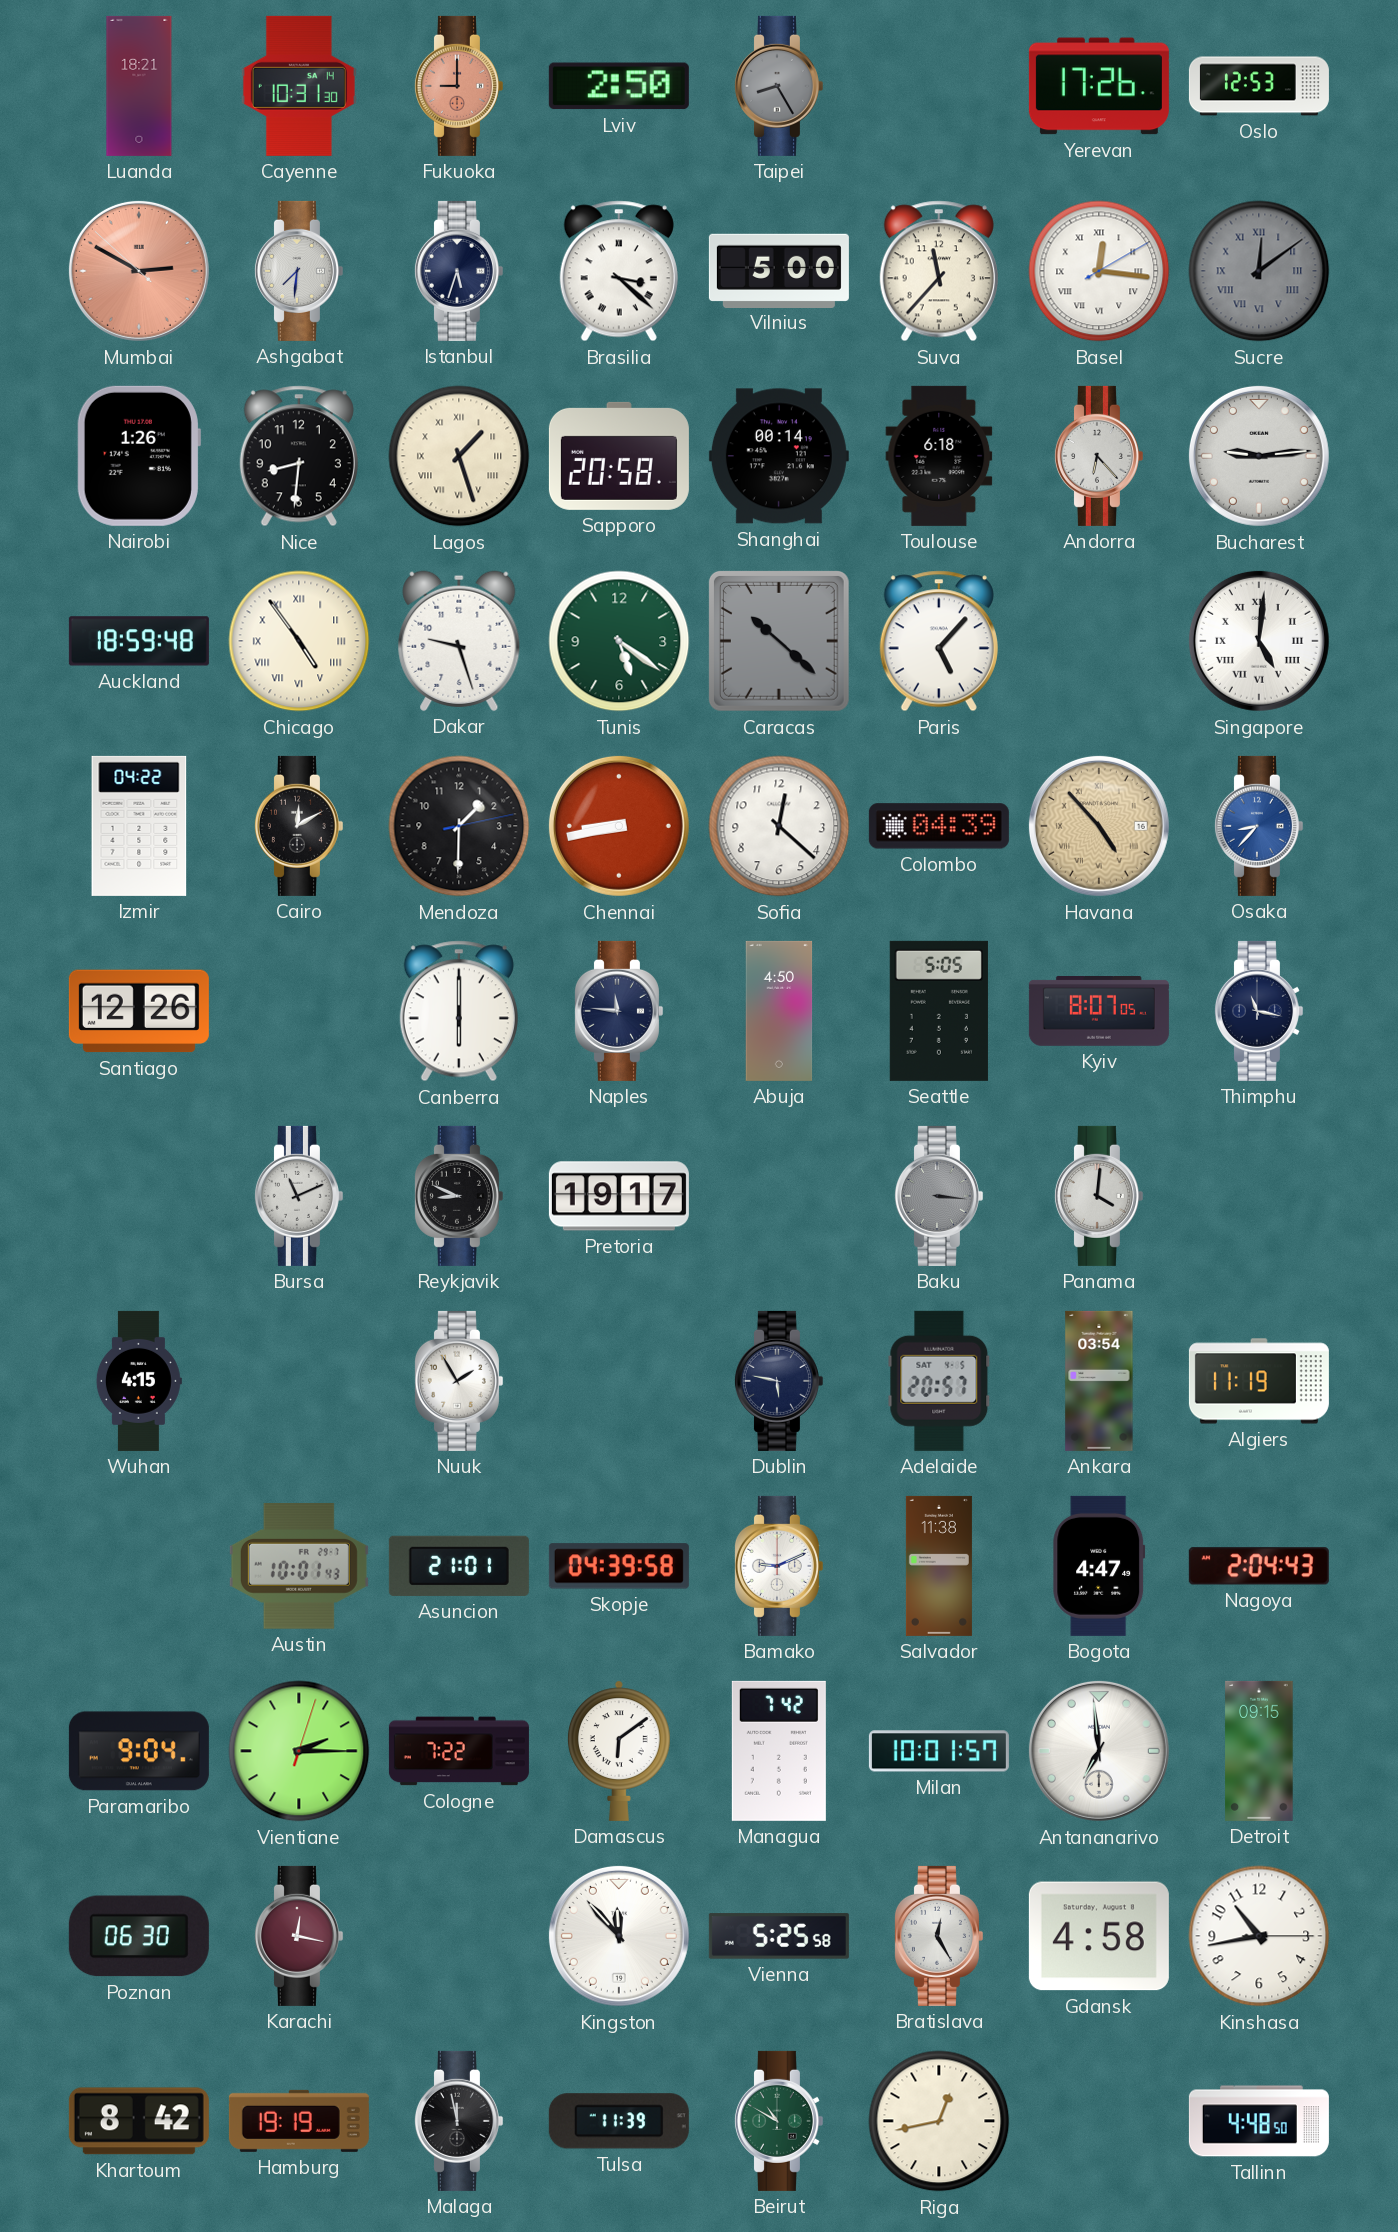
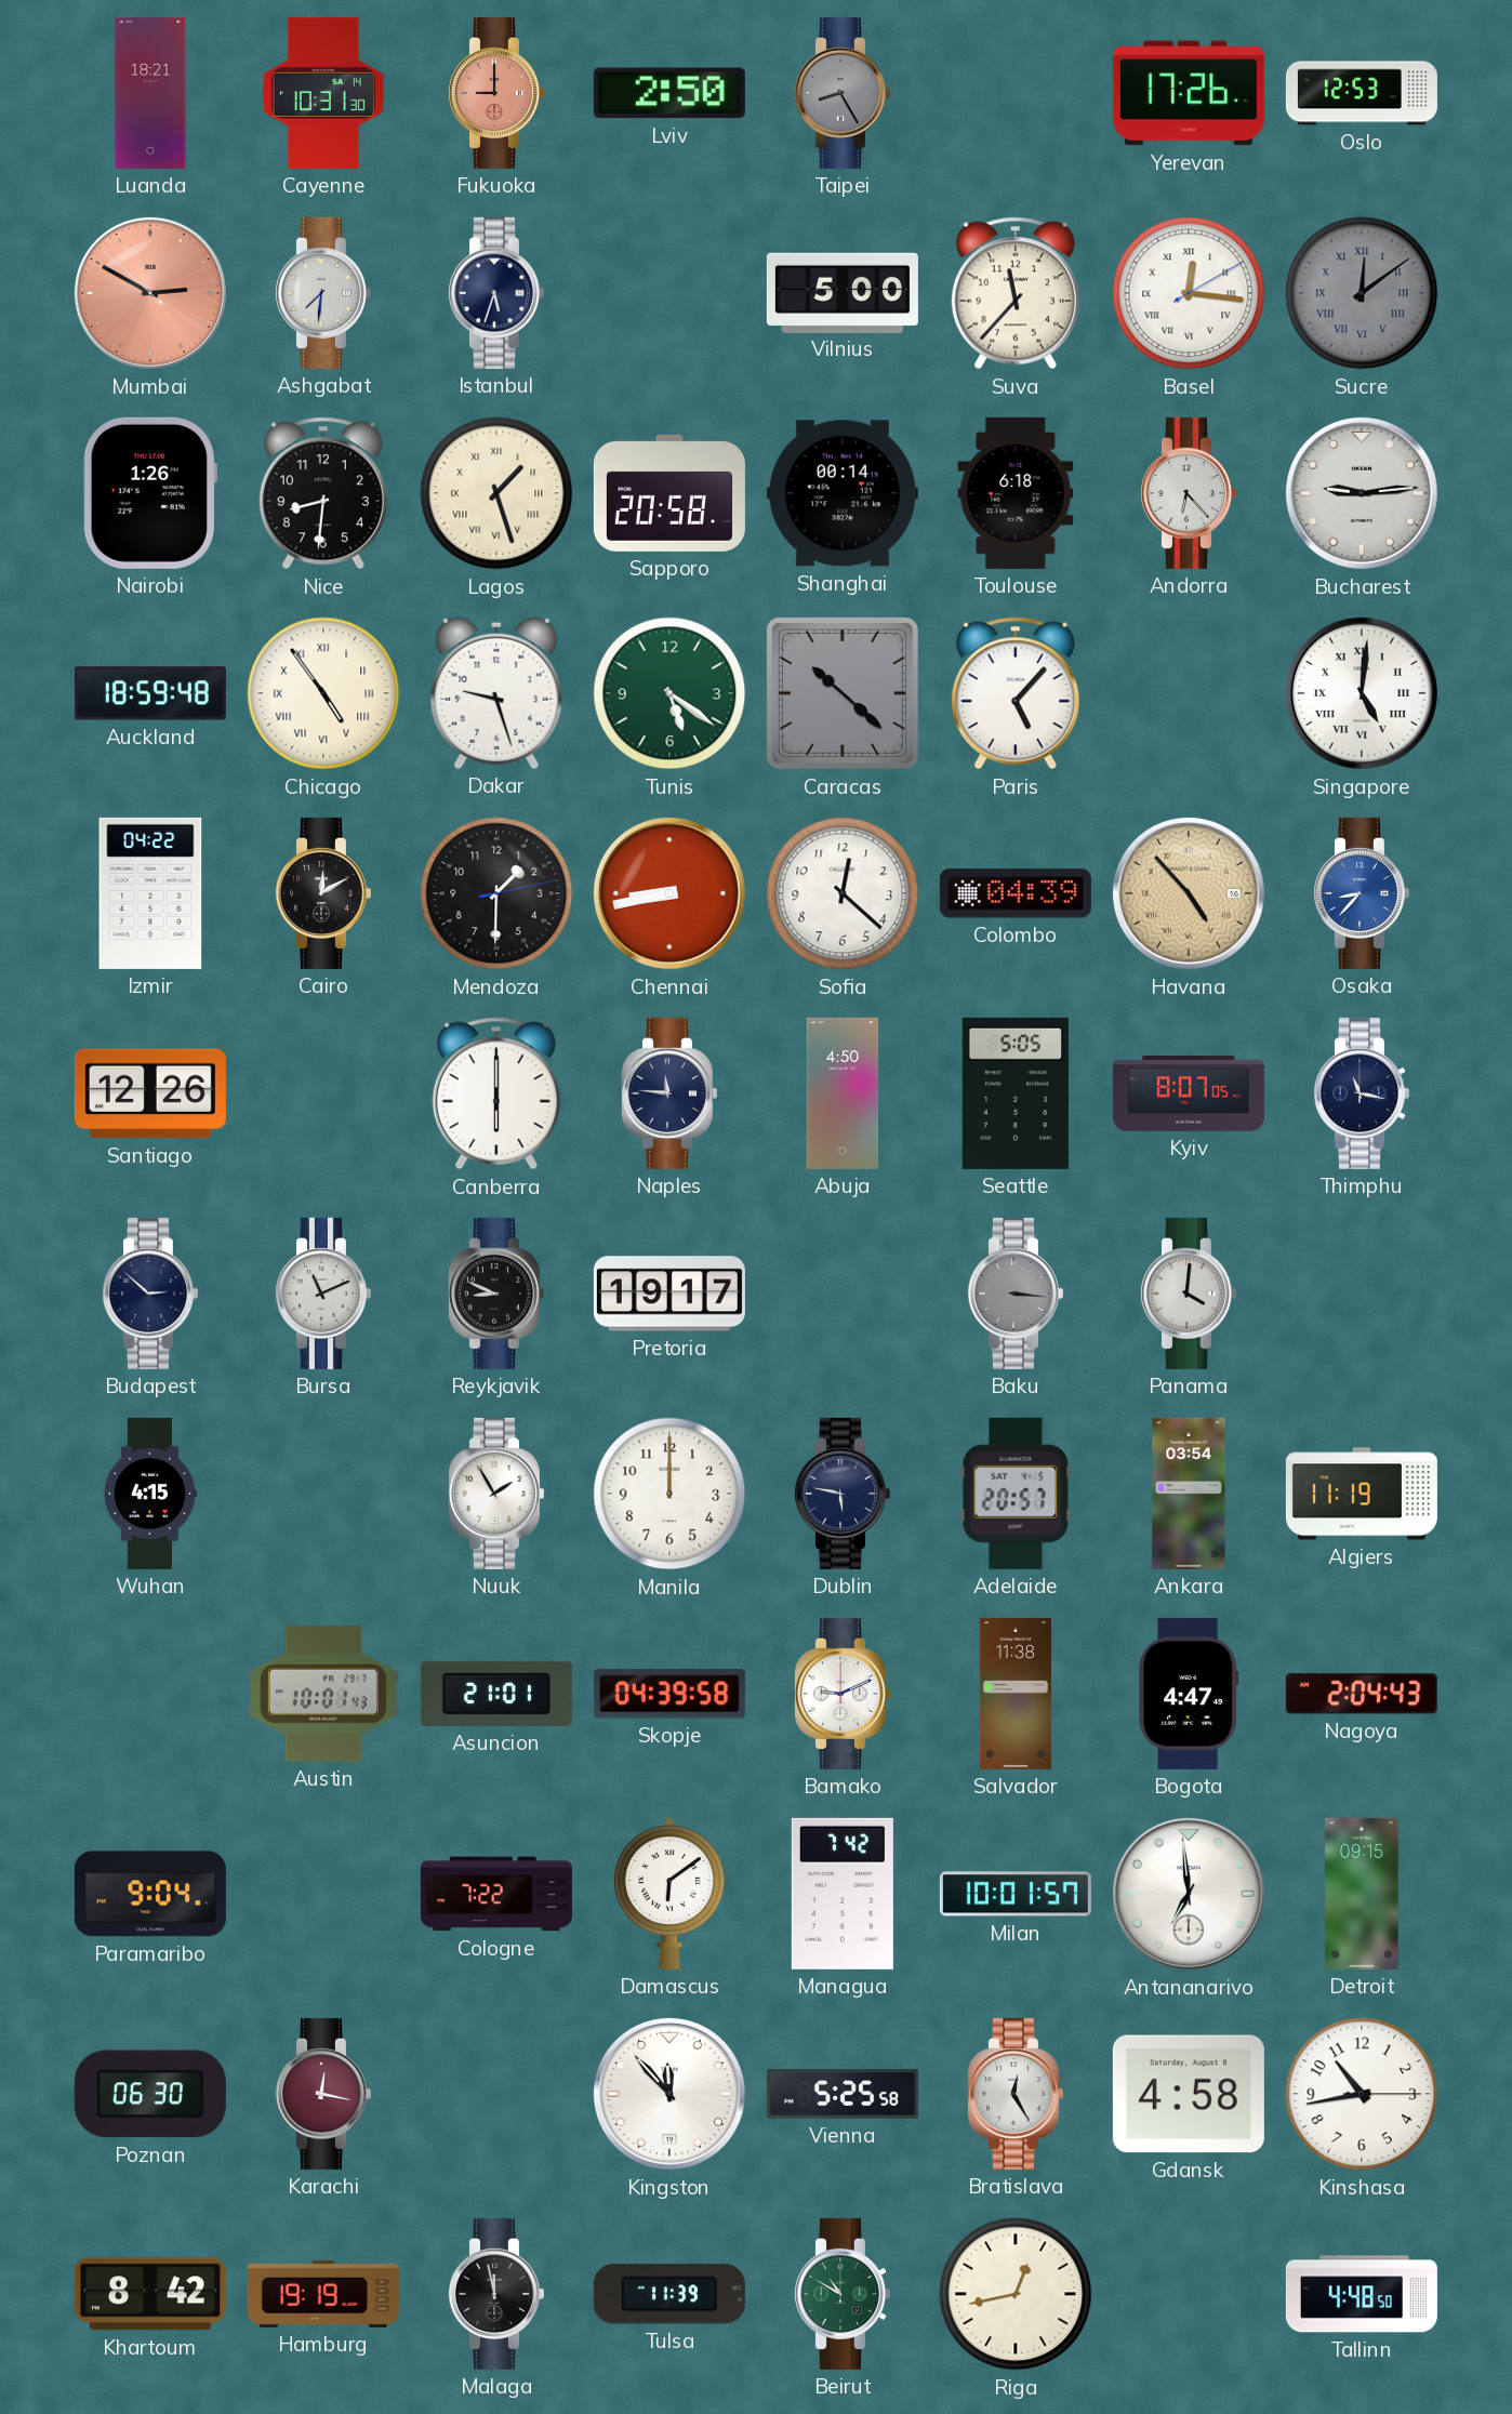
Brasilia: 3:22 -> none
Budapest: none -> 2:52
Manila: none -> 12:00
Vientiane: 2:15 -> none
